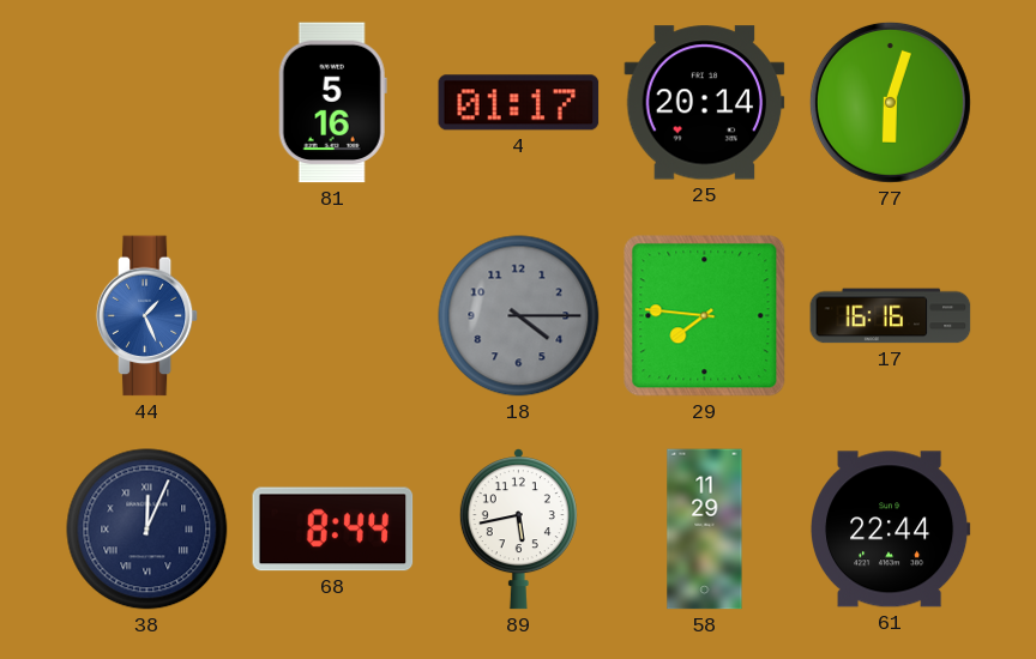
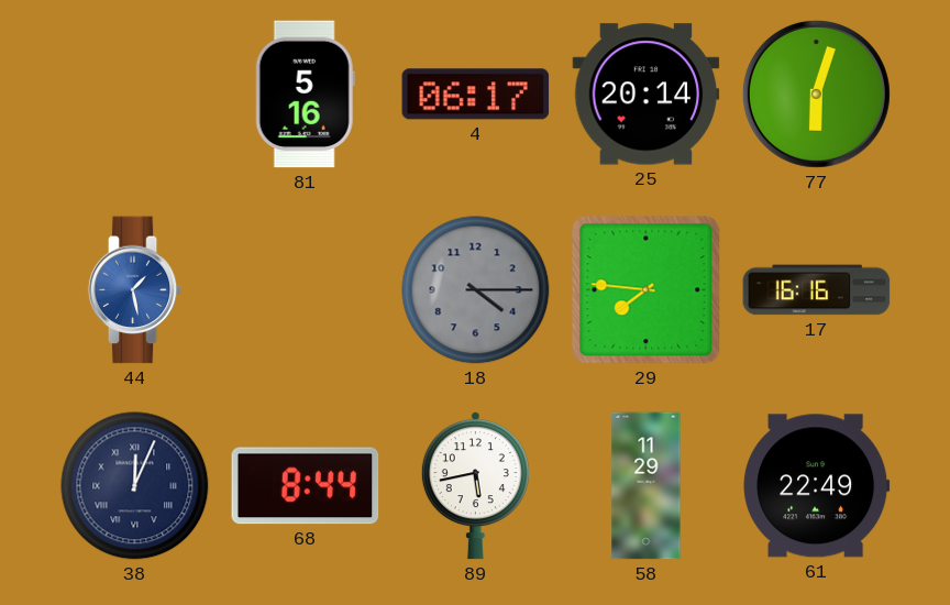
4: 01:17 -> 06:17
44: 1:26 -> 1:28
61: 22:44 -> 22:49
